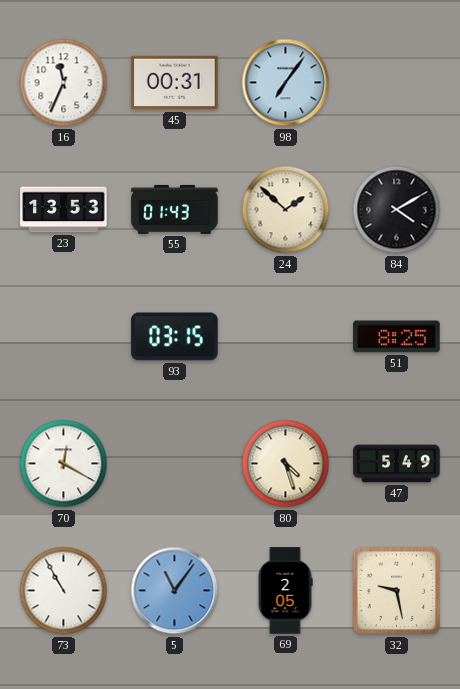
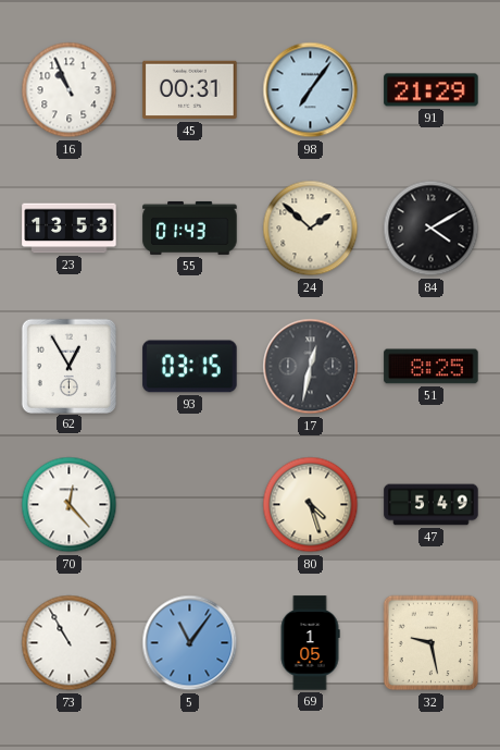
16: 11:34 -> 10:56
91: none -> 21:29
62: none -> 12:55
17: none -> 12:32
70: 12:20 -> 12:23
69: 2:05 -> 1:05
